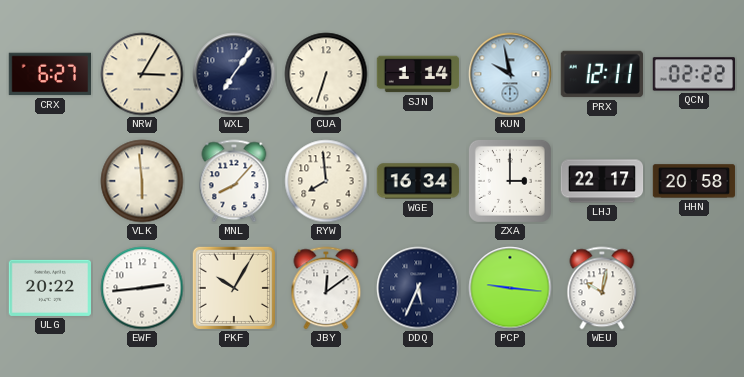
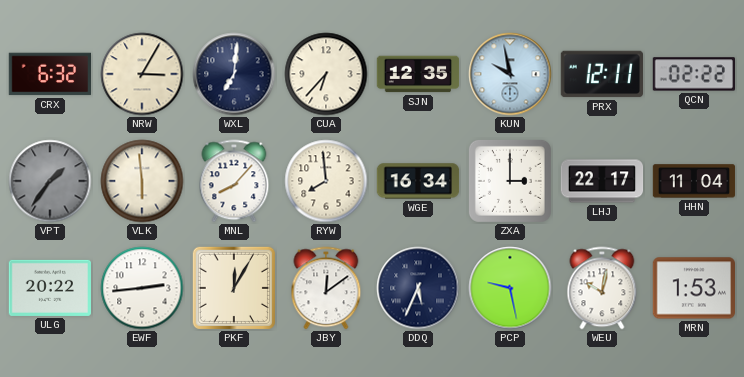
CRX: 6:27 -> 6:32
WXL: 7:06 -> 7:01
CUA: 6:33 -> 6:37
SJN: 1:14 -> 12:35
VPT: none -> 1:36
HHN: 20:58 -> 11:04
PKF: 10:05 -> 12:05
PCP: 9:16 -> 9:28
MRN: none -> 1:53
